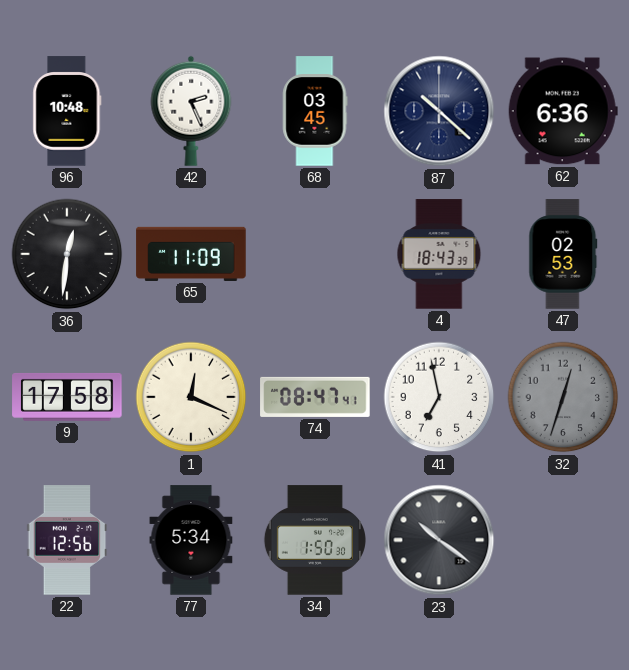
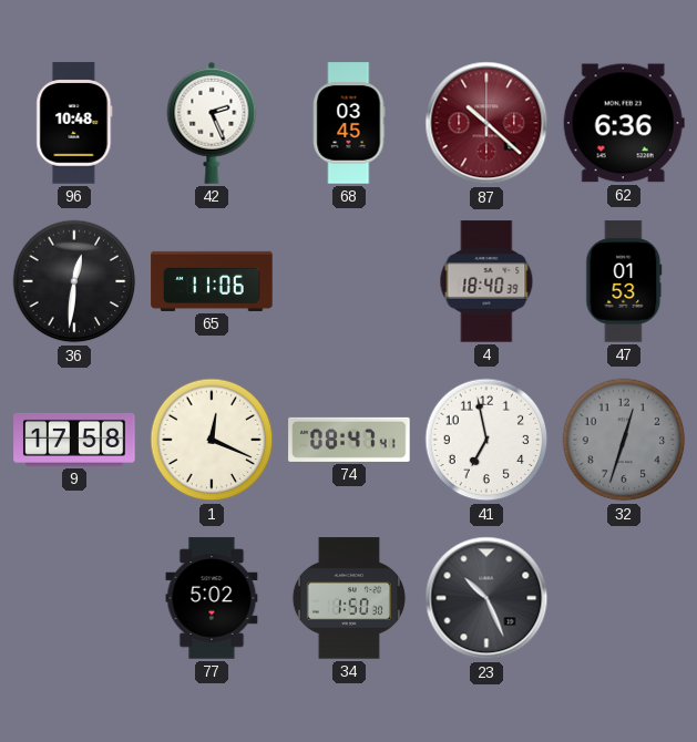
87 dial: navy -> burgundy
65: 11:09 -> 11:06
4: 18:43 -> 18:40
47: 02:53 -> 01:53
22: 12:56 -> none
77: 5:34 -> 5:02
23: 10:21 -> 10:26
